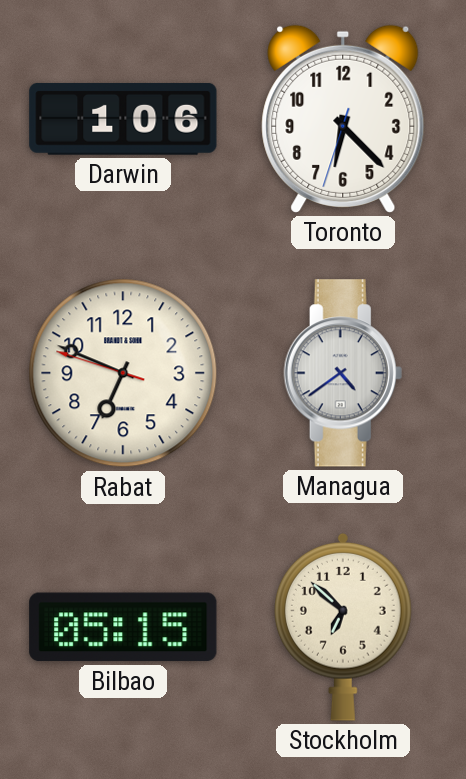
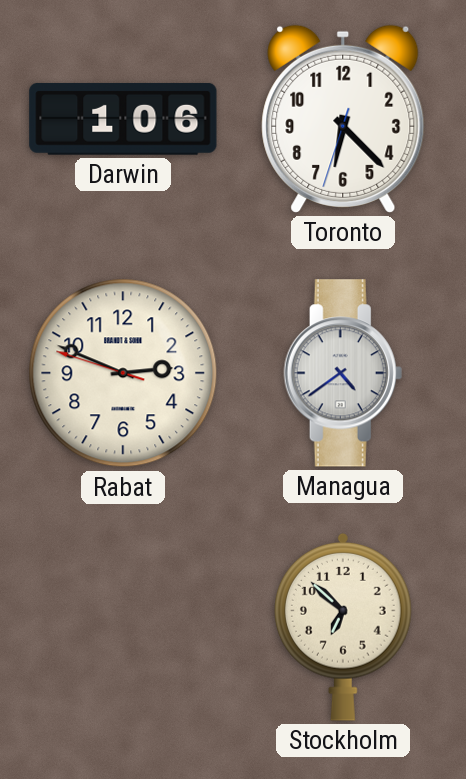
Rabat: 6:48 -> 2:48
Bilbao: 05:15 -> none
